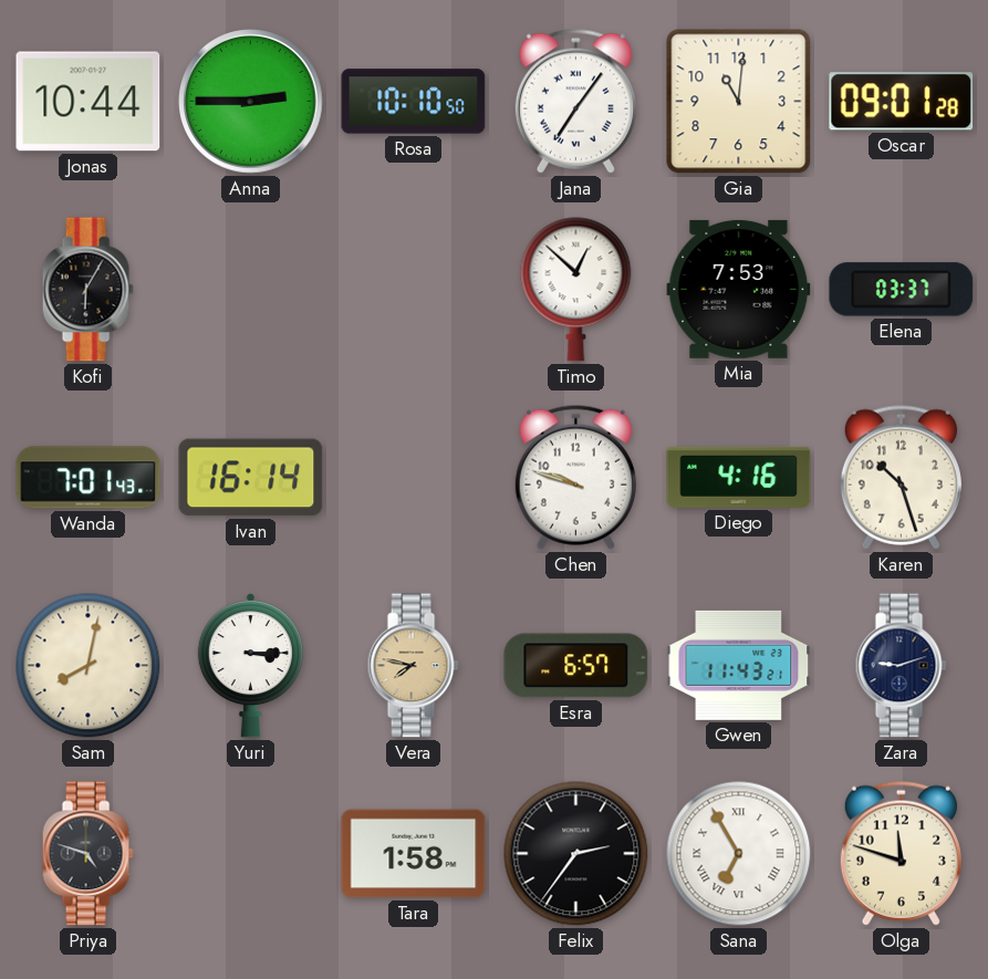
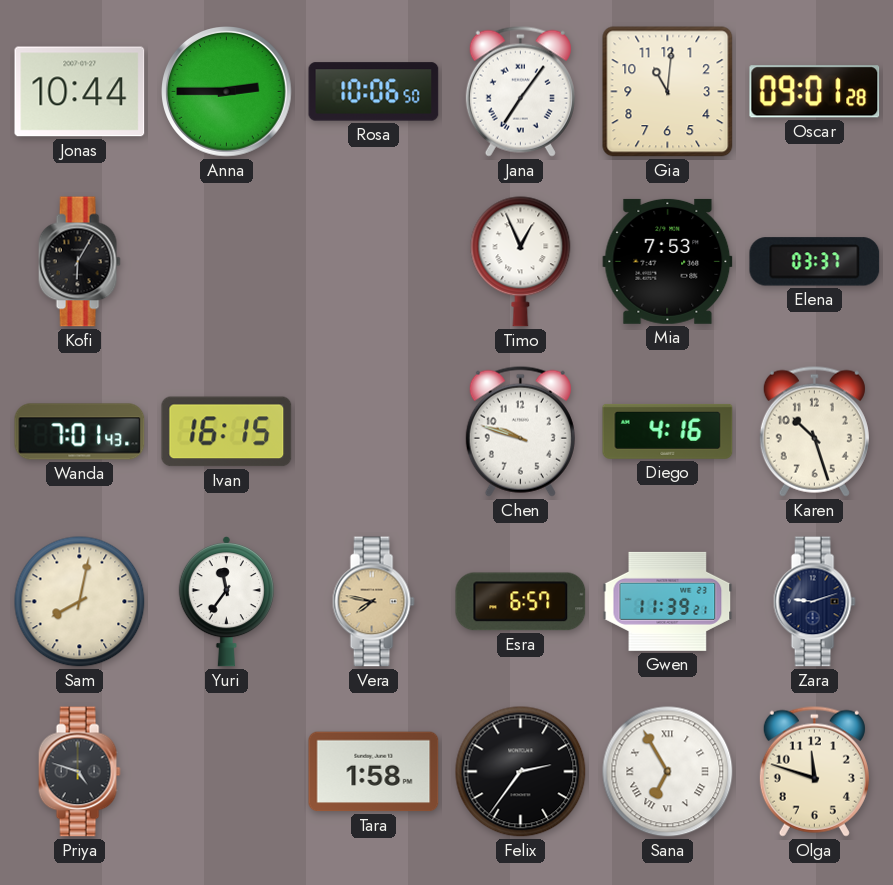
Rosa: 10:10 -> 10:06
Timo: 12:52 -> 12:56
Ivan: 16:14 -> 16:15
Yuri: 3:15 -> 11:36
Gwen: 11:43 -> 11:39
